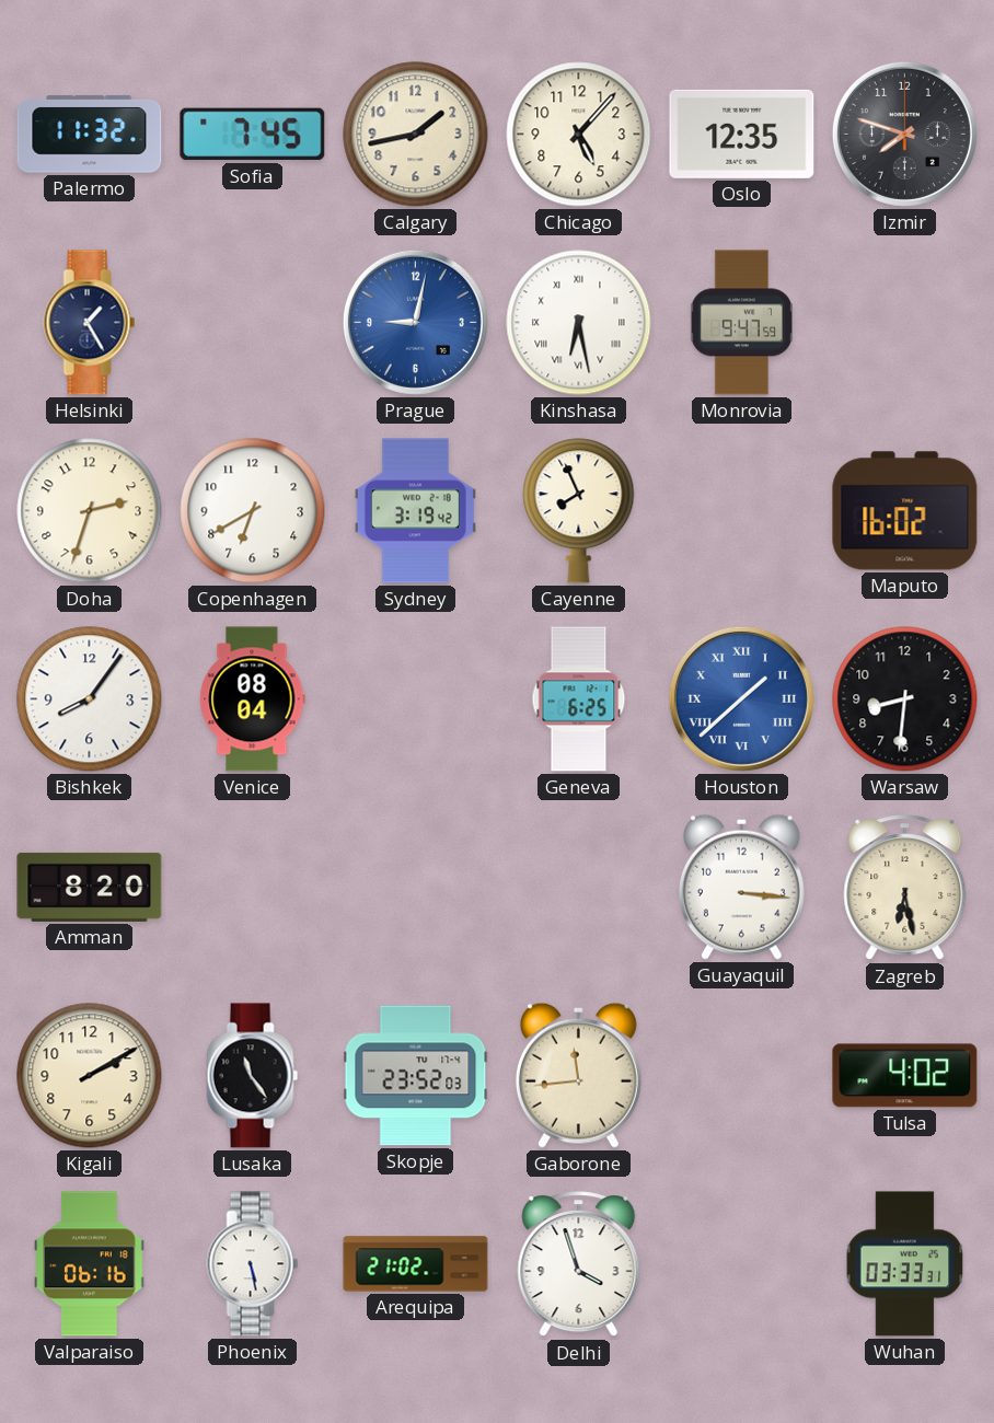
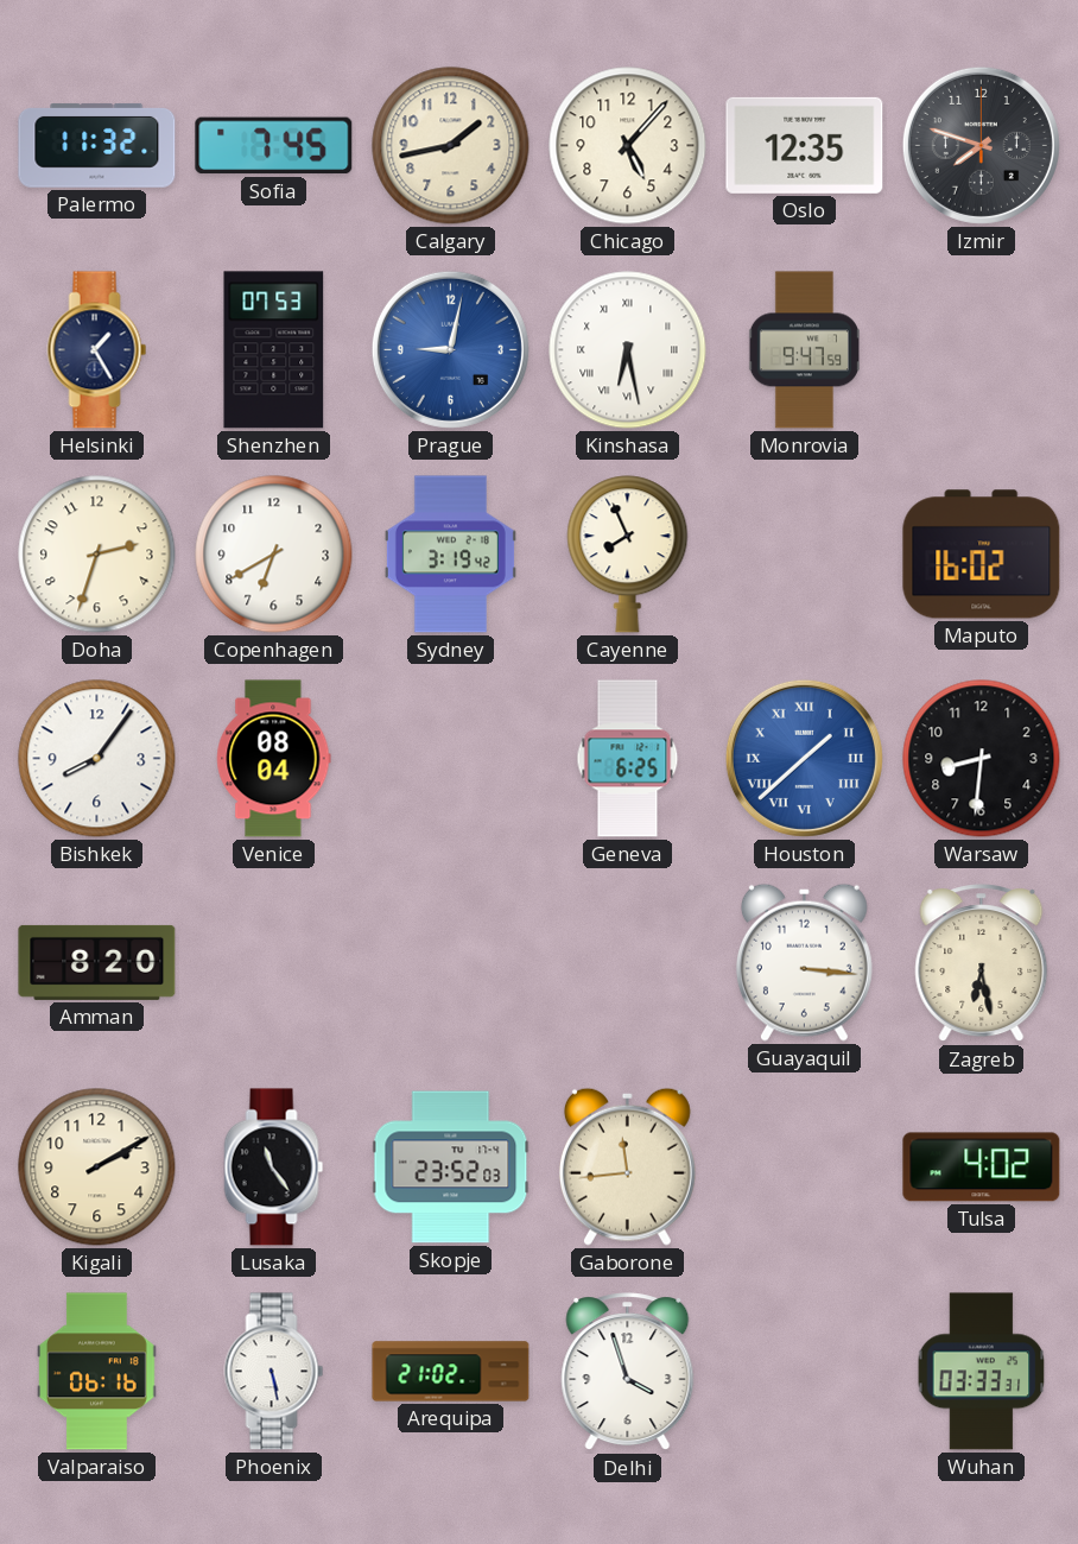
Shenzhen: none -> 07:53
